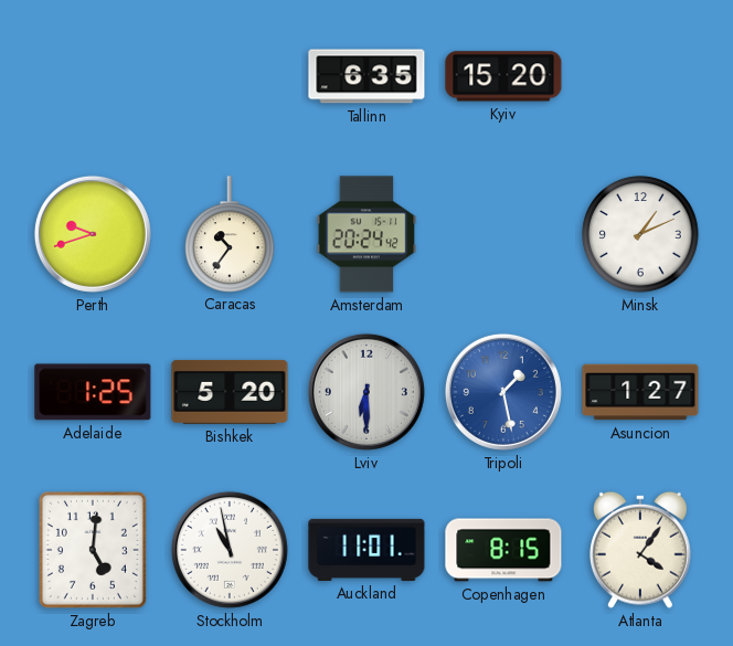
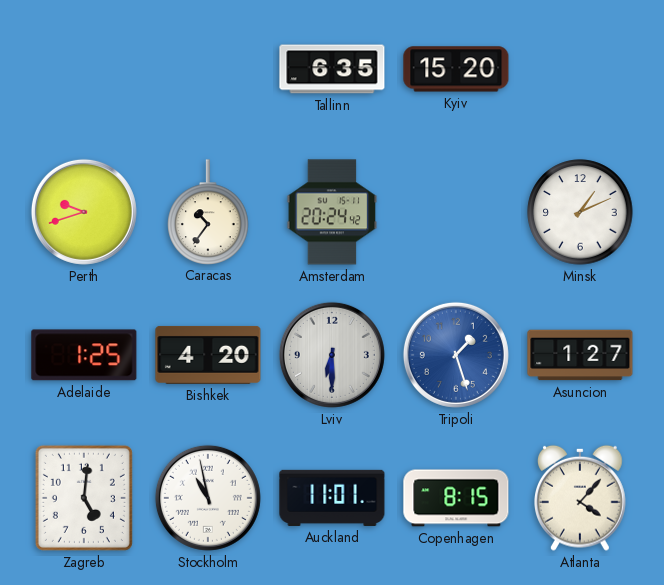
Bishkek: 5:20 -> 4:20
Tripoli: 1:28 -> 1:27
Atlanta: 4:06 -> 4:07
